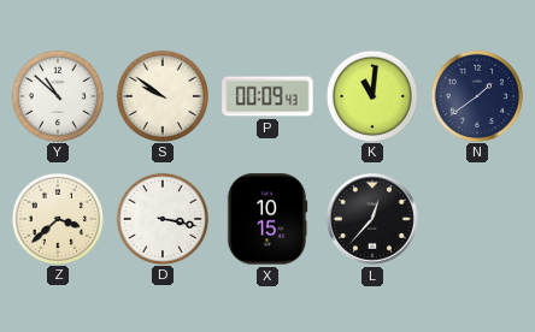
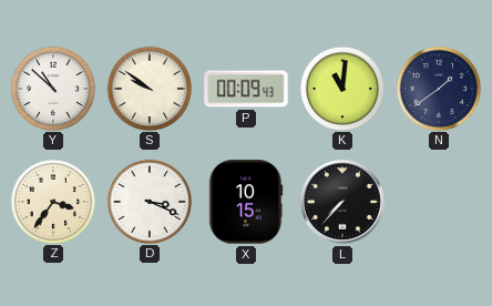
Z: 3:38 -> 3:36
D: 3:17 -> 3:19
L: 12:37 -> 7:37
